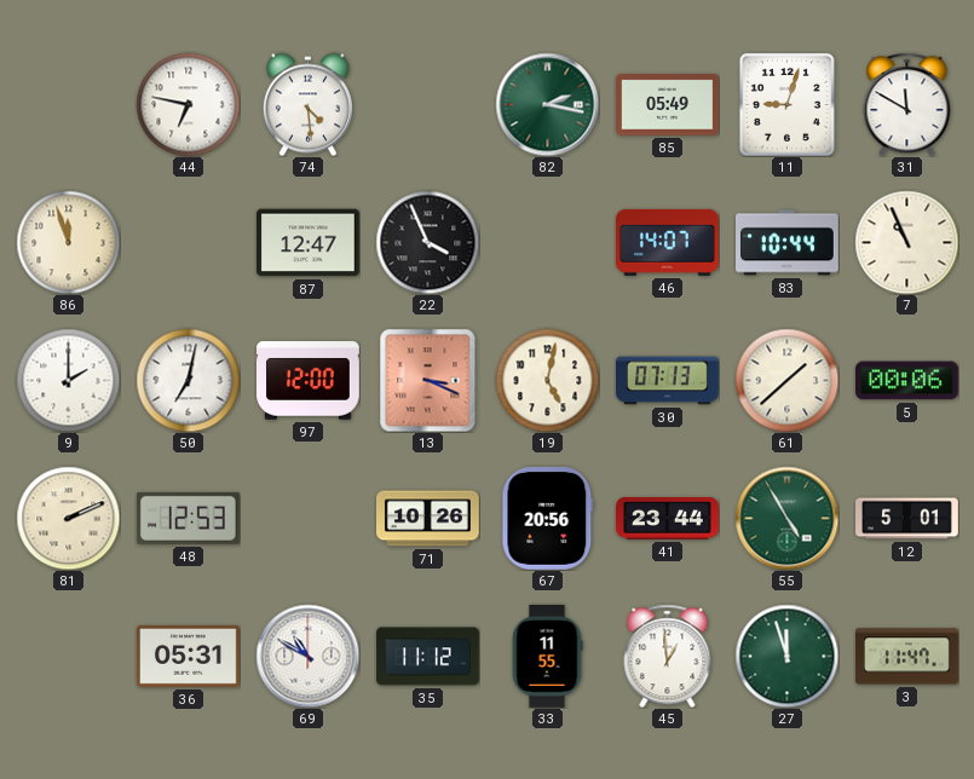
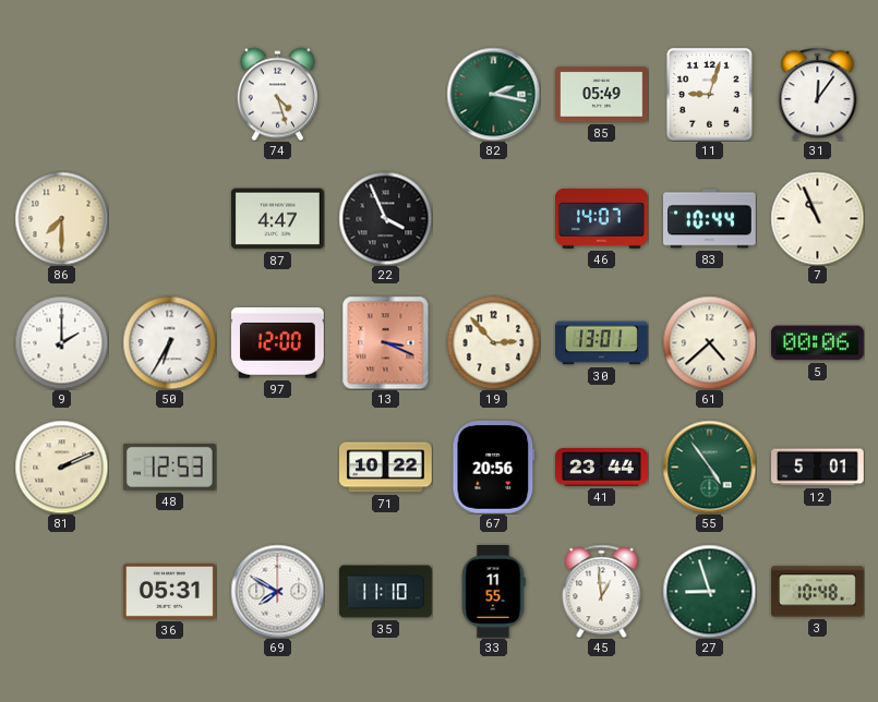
44: 6:47 -> none
74: 4:29 -> 4:27
31: 11:50 -> 12:06
86: 11:57 -> 7:30
87: 12:47 -> 4:47
50: 7:02 -> 6:35
19: 5:02 -> 2:53
30: 07:13 -> 13:01
61: 1:38 -> 4:38
71: 10:26 -> 10:22
55: 4:55 -> 4:54
69: 10:50 -> 7:50
35: 11:12 -> 11:10
27: 11:57 -> 8:57
3: 11:47 -> 10:48
